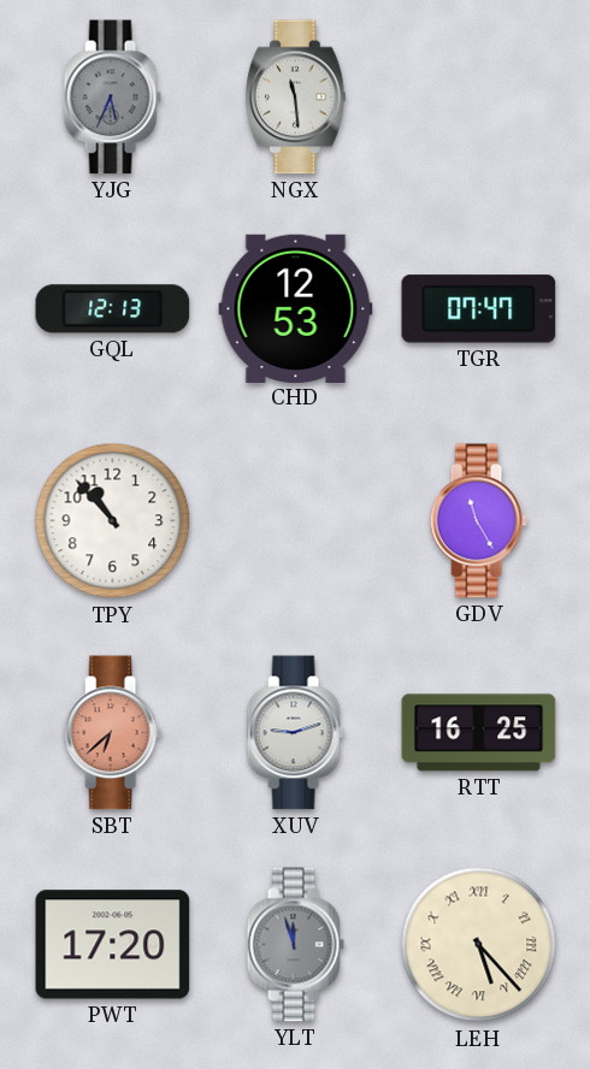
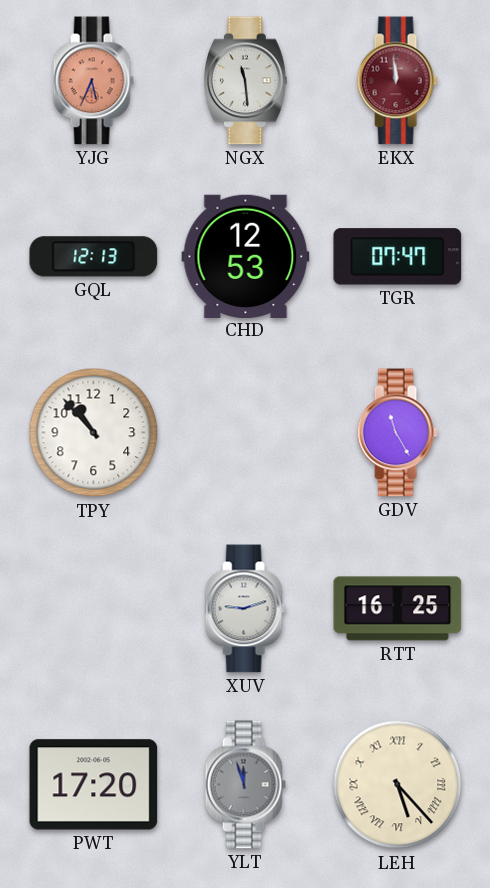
YJG dial: grey -> salmon
EKX: none -> 11:59
SBT: 6:38 -> none
